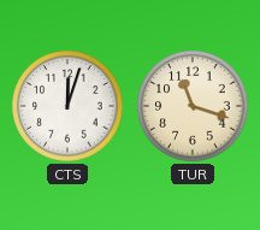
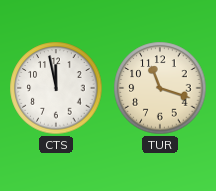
CTS: 12:03 -> 11:58
